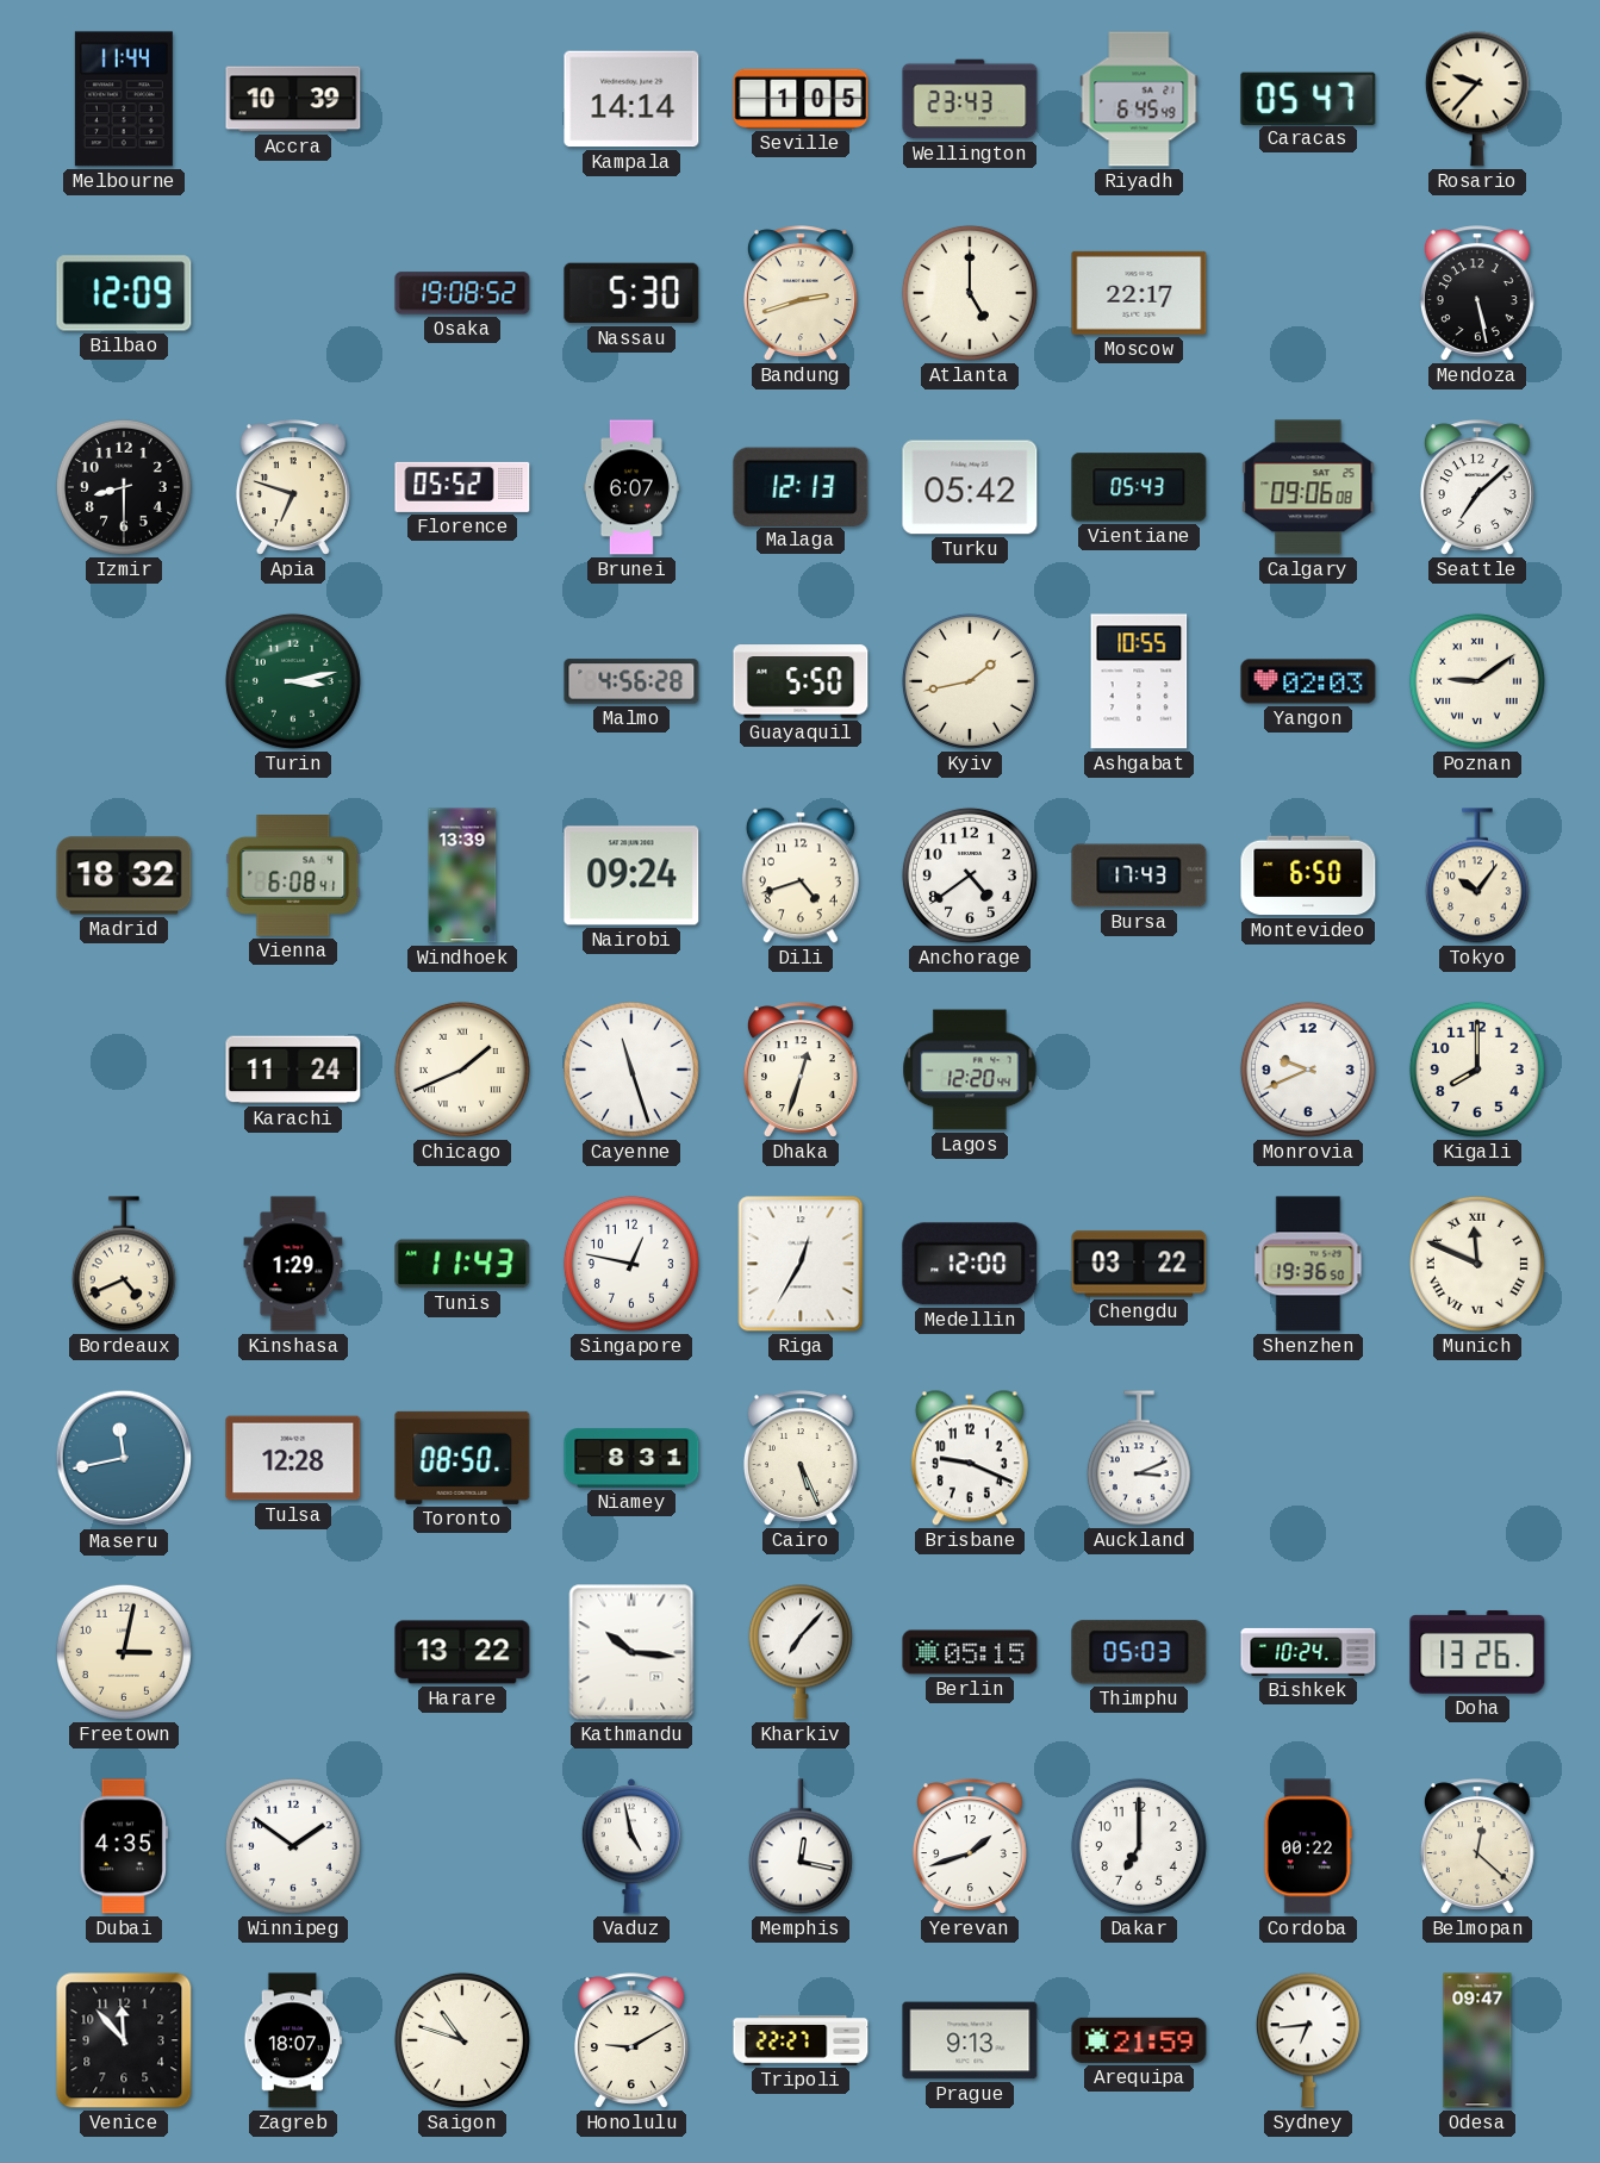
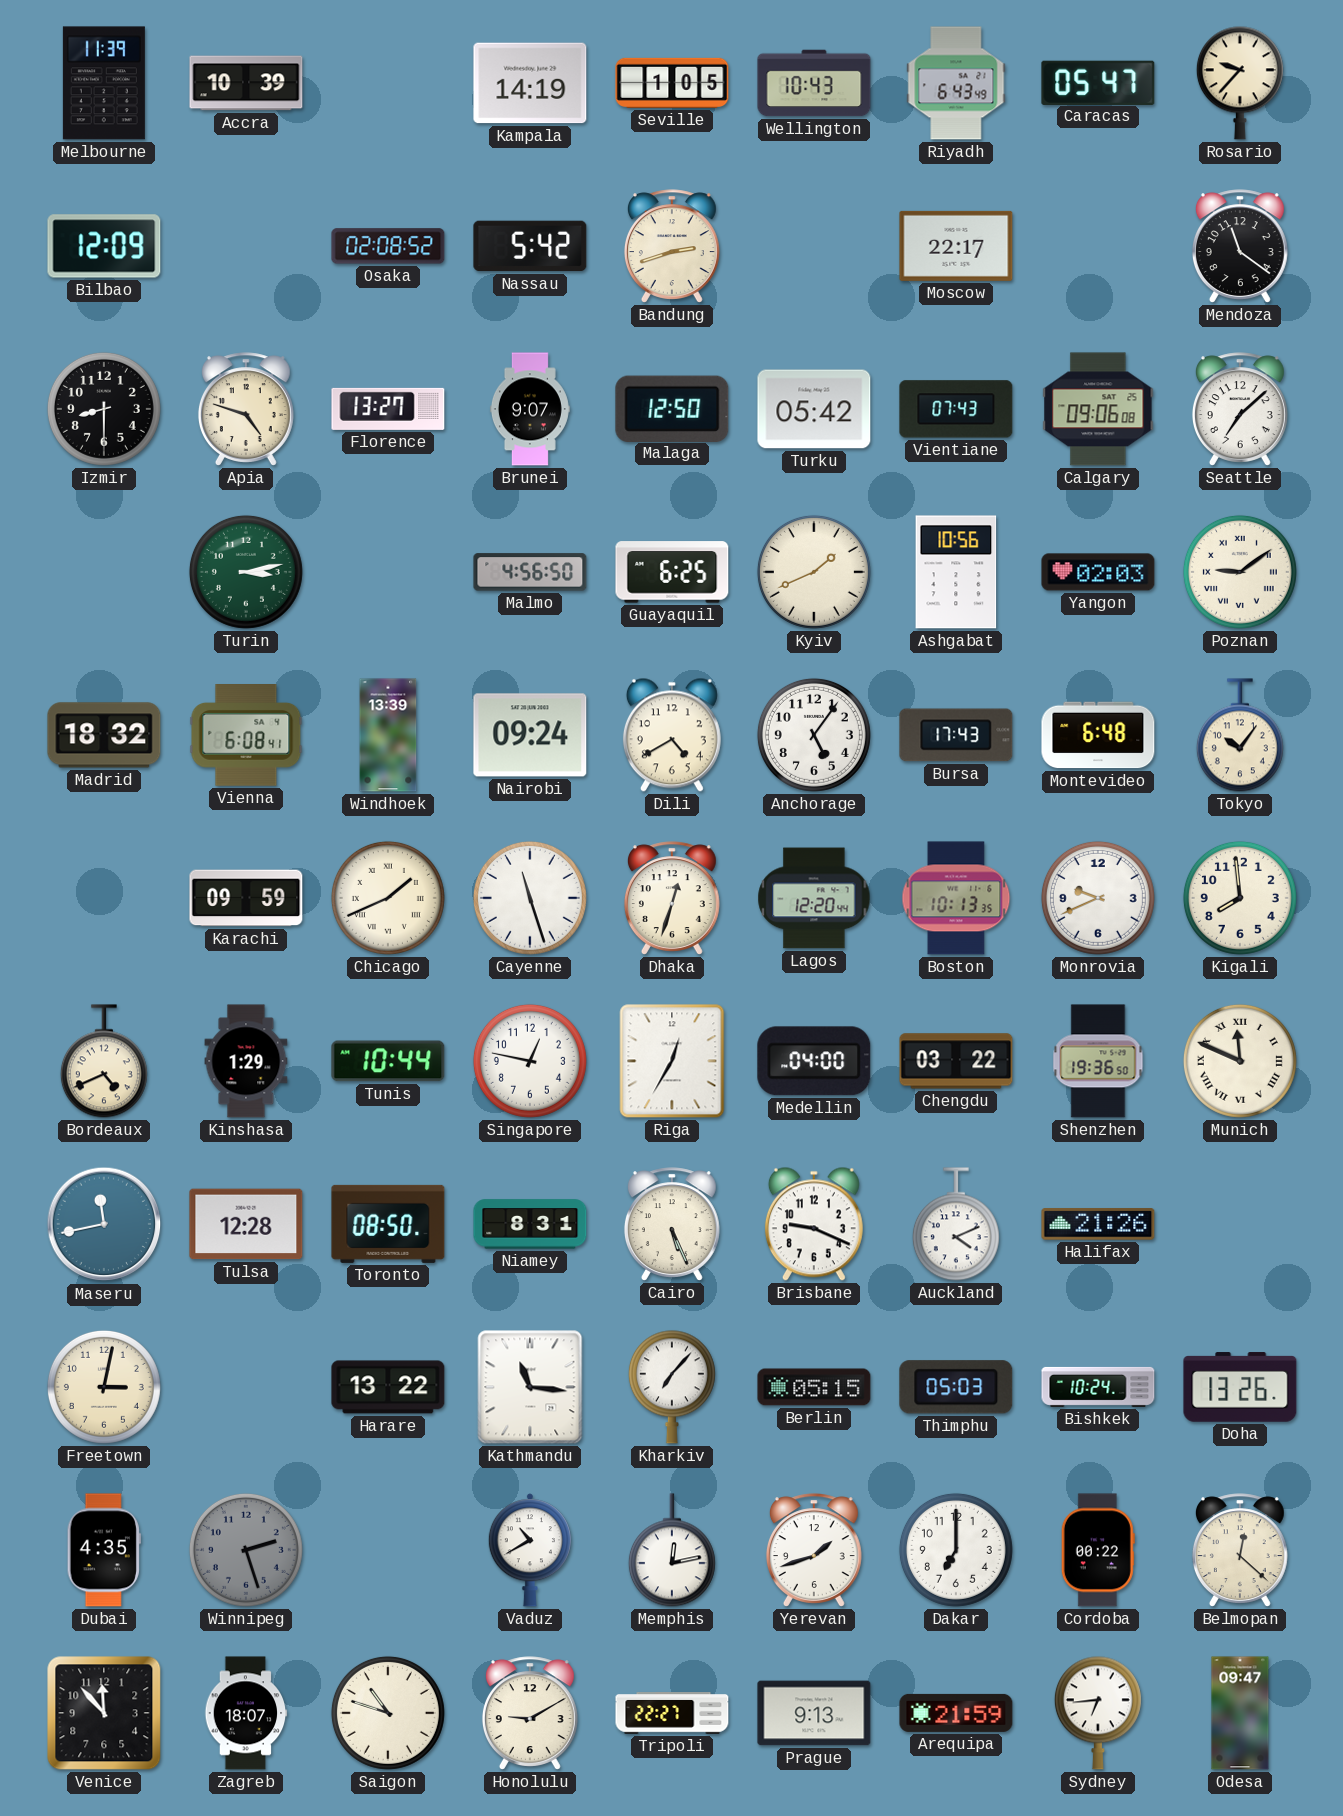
Melbourne: 11:44 -> 11:39
Kampala: 14:14 -> 14:19
Wellington: 23:43 -> 10:43
Riyadh: 6:45 -> 6:43
Osaka: 19:08 -> 02:08
Nassau: 5:30 -> 5:42
Atlanta: 5:00 -> none
Mendoza: 5:28 -> 11:21
Apia: 6:48 -> 4:48
Florence: 05:52 -> 13:27
Brunei: 6:07 -> 9:07
Malaga: 12:13 -> 12:50
Vientiane: 05:43 -> 07:43
Malmo: 4:56:28 -> 4:56:50
Guayaquil: 5:50 -> 6:25
Kyiv: 1:43 -> 1:41
Ashgabat: 10:55 -> 10:56
Dili: 4:42 -> 4:40
Anchorage: 4:39 -> 5:06
Montevideo: 6:50 -> 6:48
Karachi: 11:24 -> 09:59
Boston: none -> 10:13
Kigali: 8:00 -> 7:59
Tunis: 11:43 -> 10:44
Medellin: 12:00 -> 04:00
Auckland: 3:11 -> 4:11
Halifax: none -> 21:26
Kathmandu: 10:16 -> 11:16
Winnipeg: 1:51 -> 2:27
Winnipeg dial: white -> grey
Vaduz: 4:58 -> 10:40
Memphis: 12:17 -> 12:13
